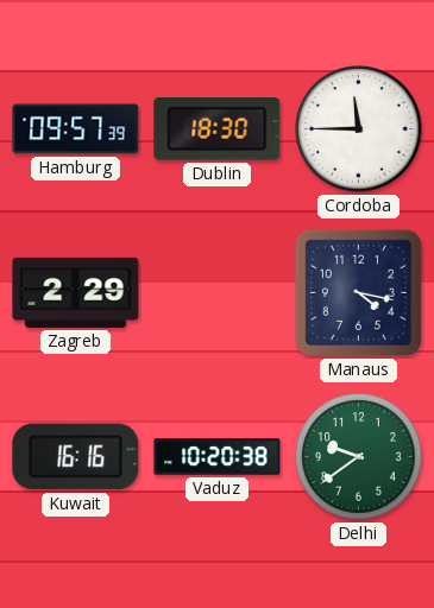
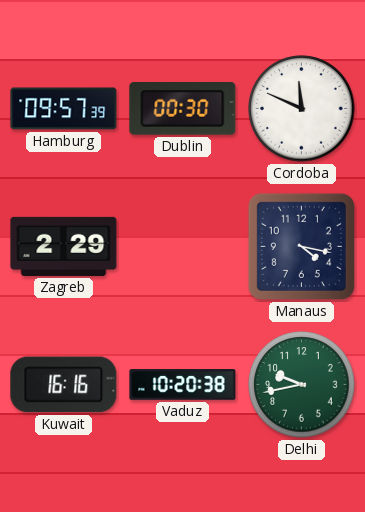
Dublin: 18:30 -> 00:30
Cordoba: 11:45 -> 11:49
Delhi: 9:39 -> 9:43
